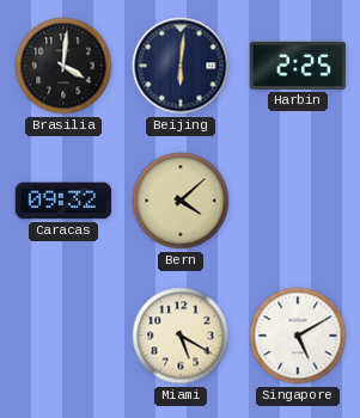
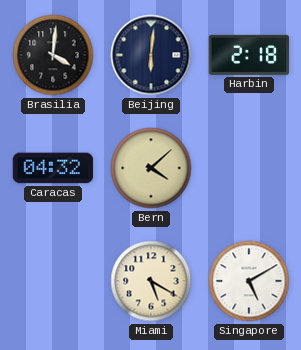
Harbin: 2:25 -> 2:18
Caracas: 09:32 -> 04:32
